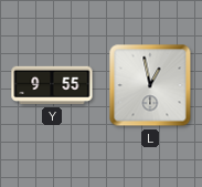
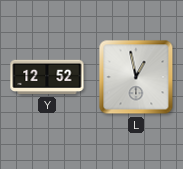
Y: 9:55 -> 12:52
